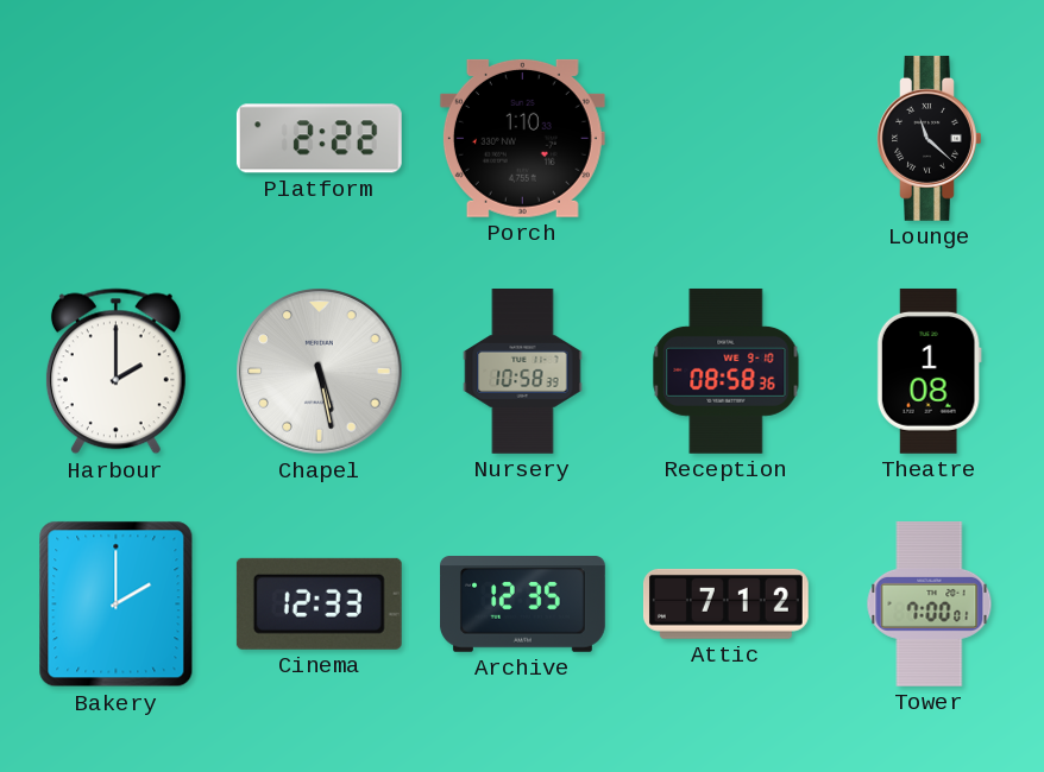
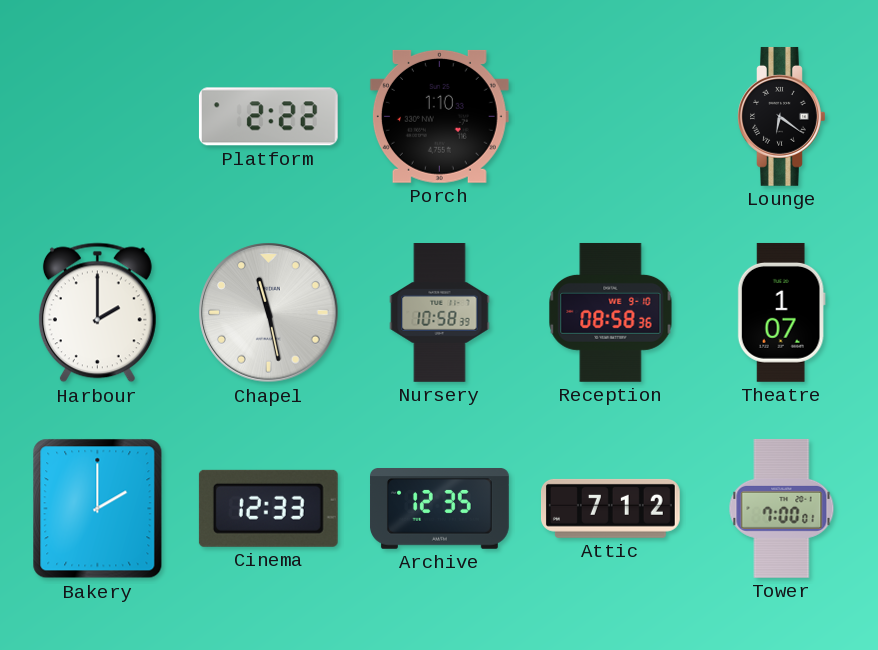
Lounge: 11:22 -> 6:21
Chapel: 5:28 -> 11:28
Theatre: 1:08 -> 1:07
